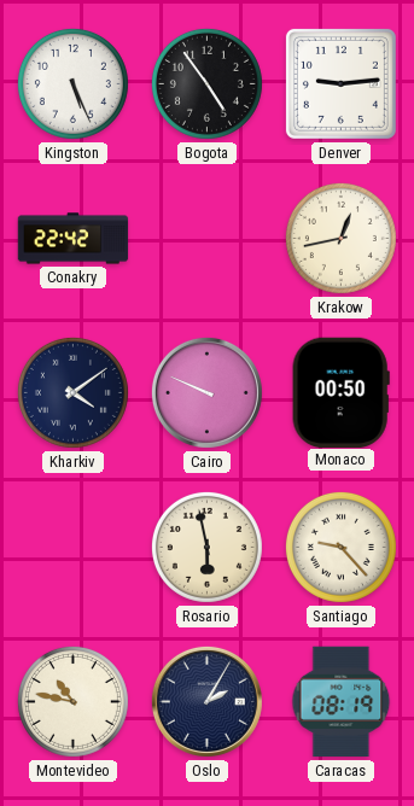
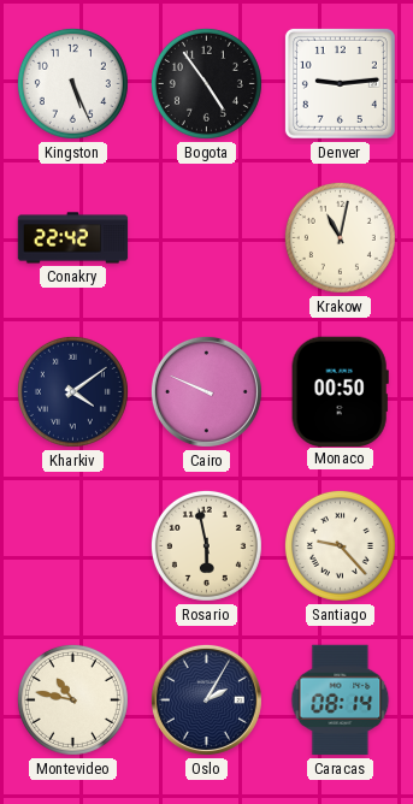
Krakow: 12:43 -> 11:02
Caracas: 08:19 -> 08:14
